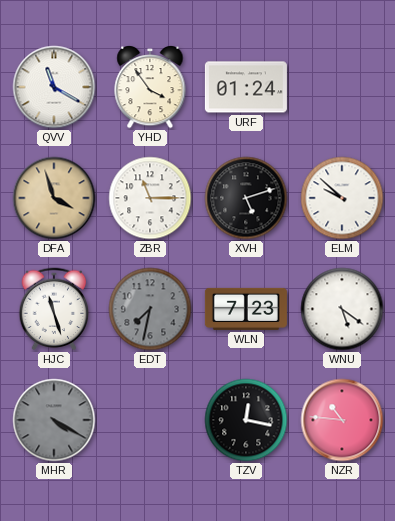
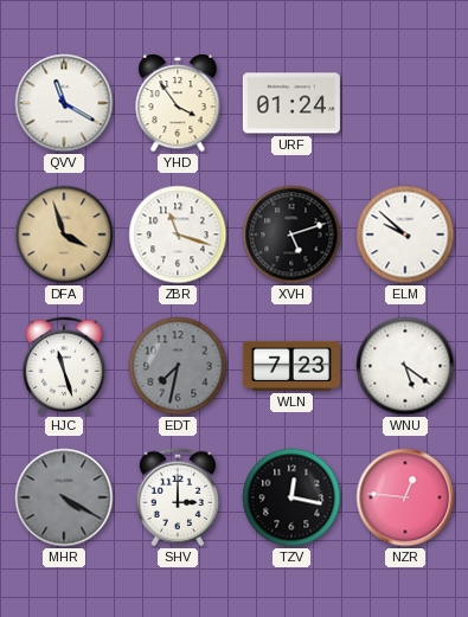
ZBR: 11:15 -> 11:18
SHV: none -> 3:00
NZR: 10:46 -> 12:46
